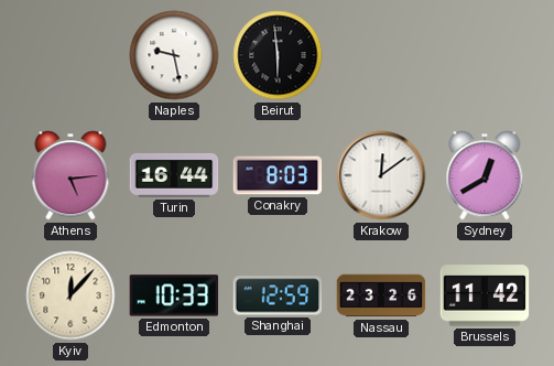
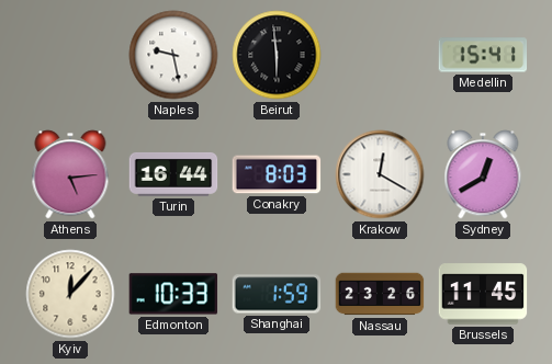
Medellin: none -> 15:41
Krakow: 12:09 -> 12:20
Shanghai: 12:59 -> 1:59
Brussels: 11:42 -> 11:45
